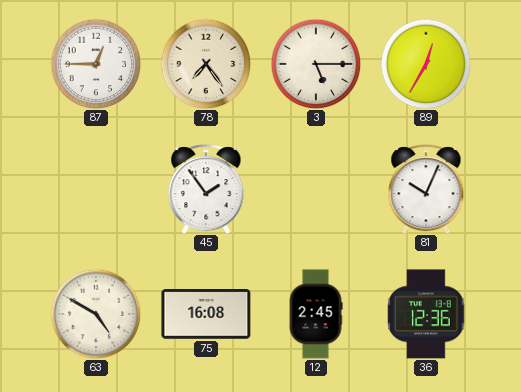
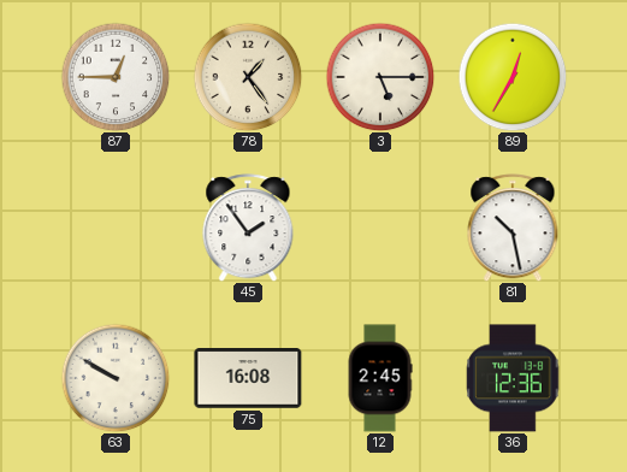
78: 7:24 -> 1:24
81: 10:04 -> 10:28
63: 4:50 -> 9:50
